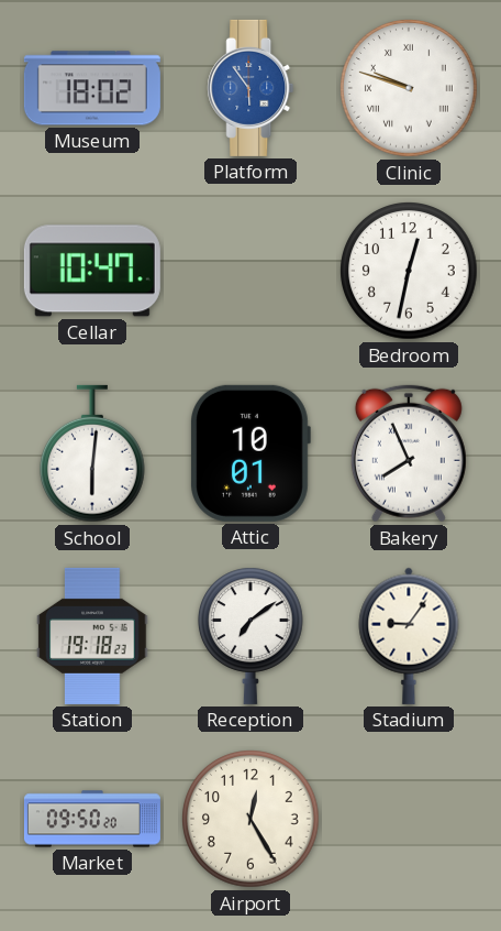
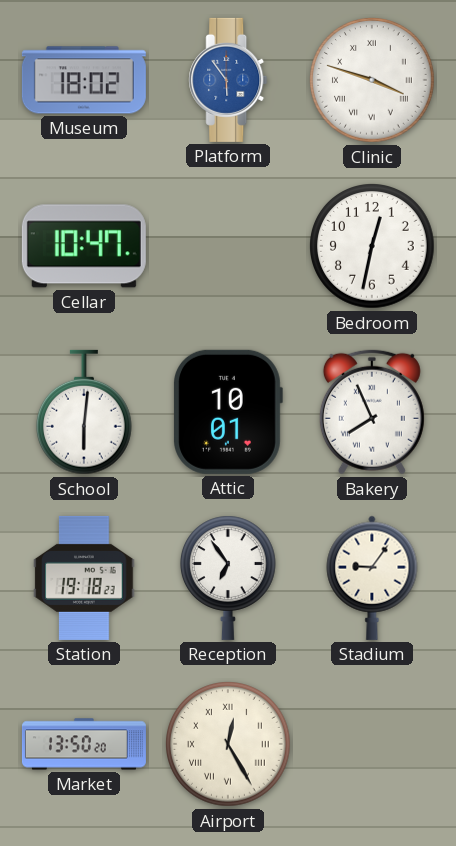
Clinic: 9:48 -> 3:48
Reception: 7:09 -> 6:54
Market: 09:50 -> 13:50
Airport numerals: Arabic -> Roman
